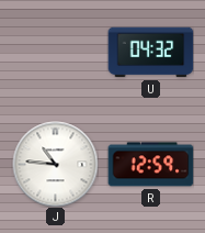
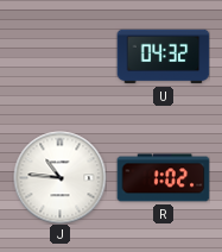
R: 12:59 -> 1:02
